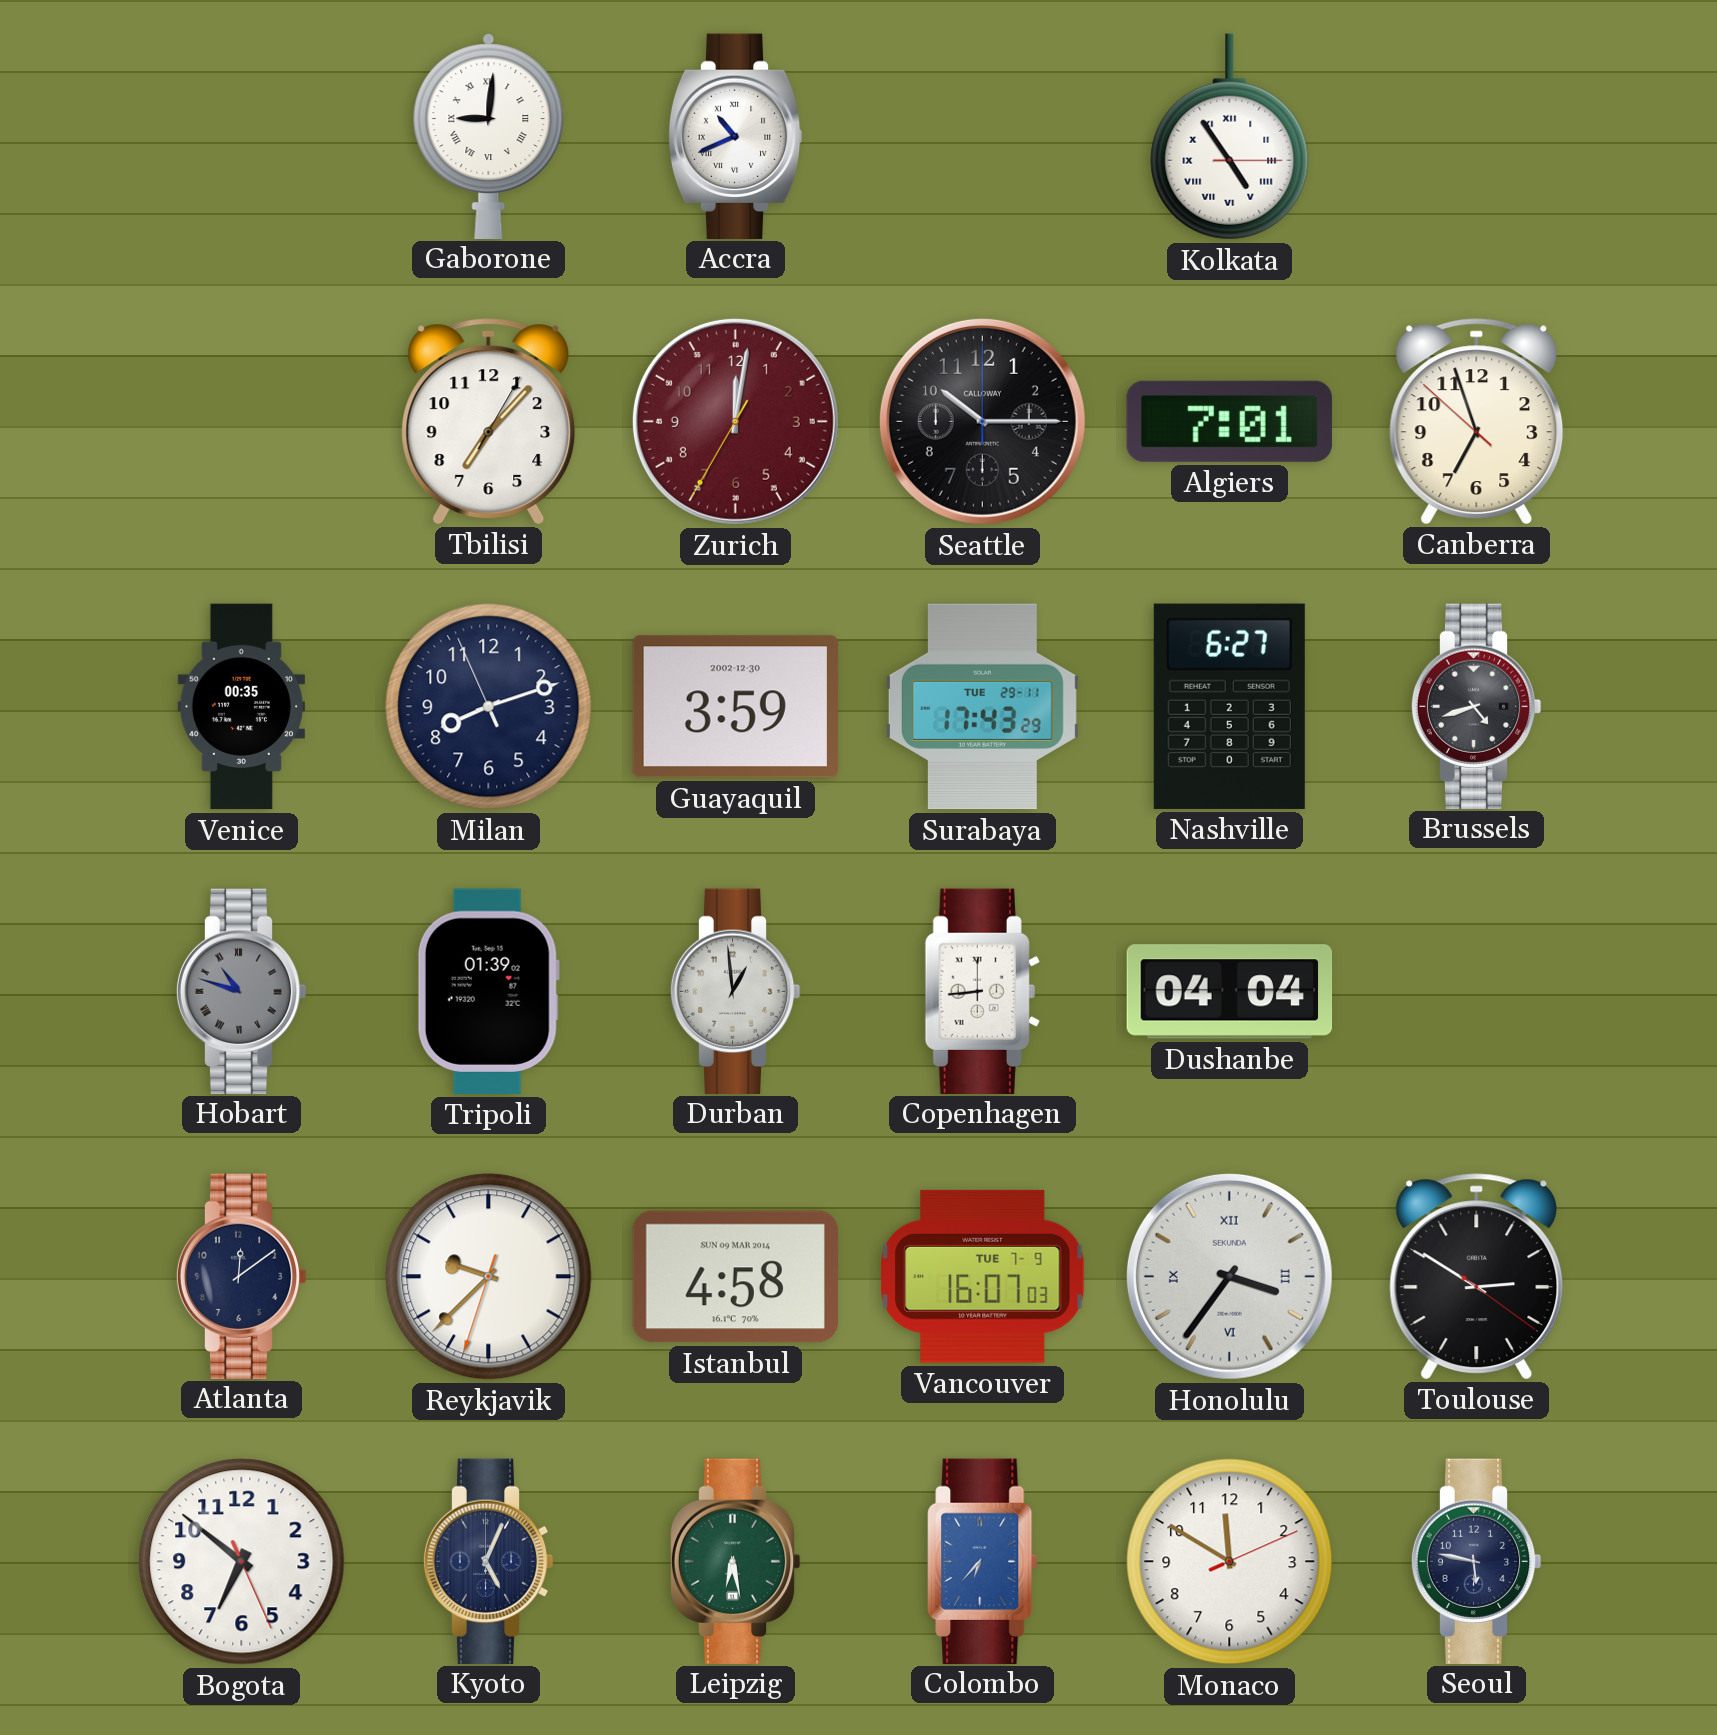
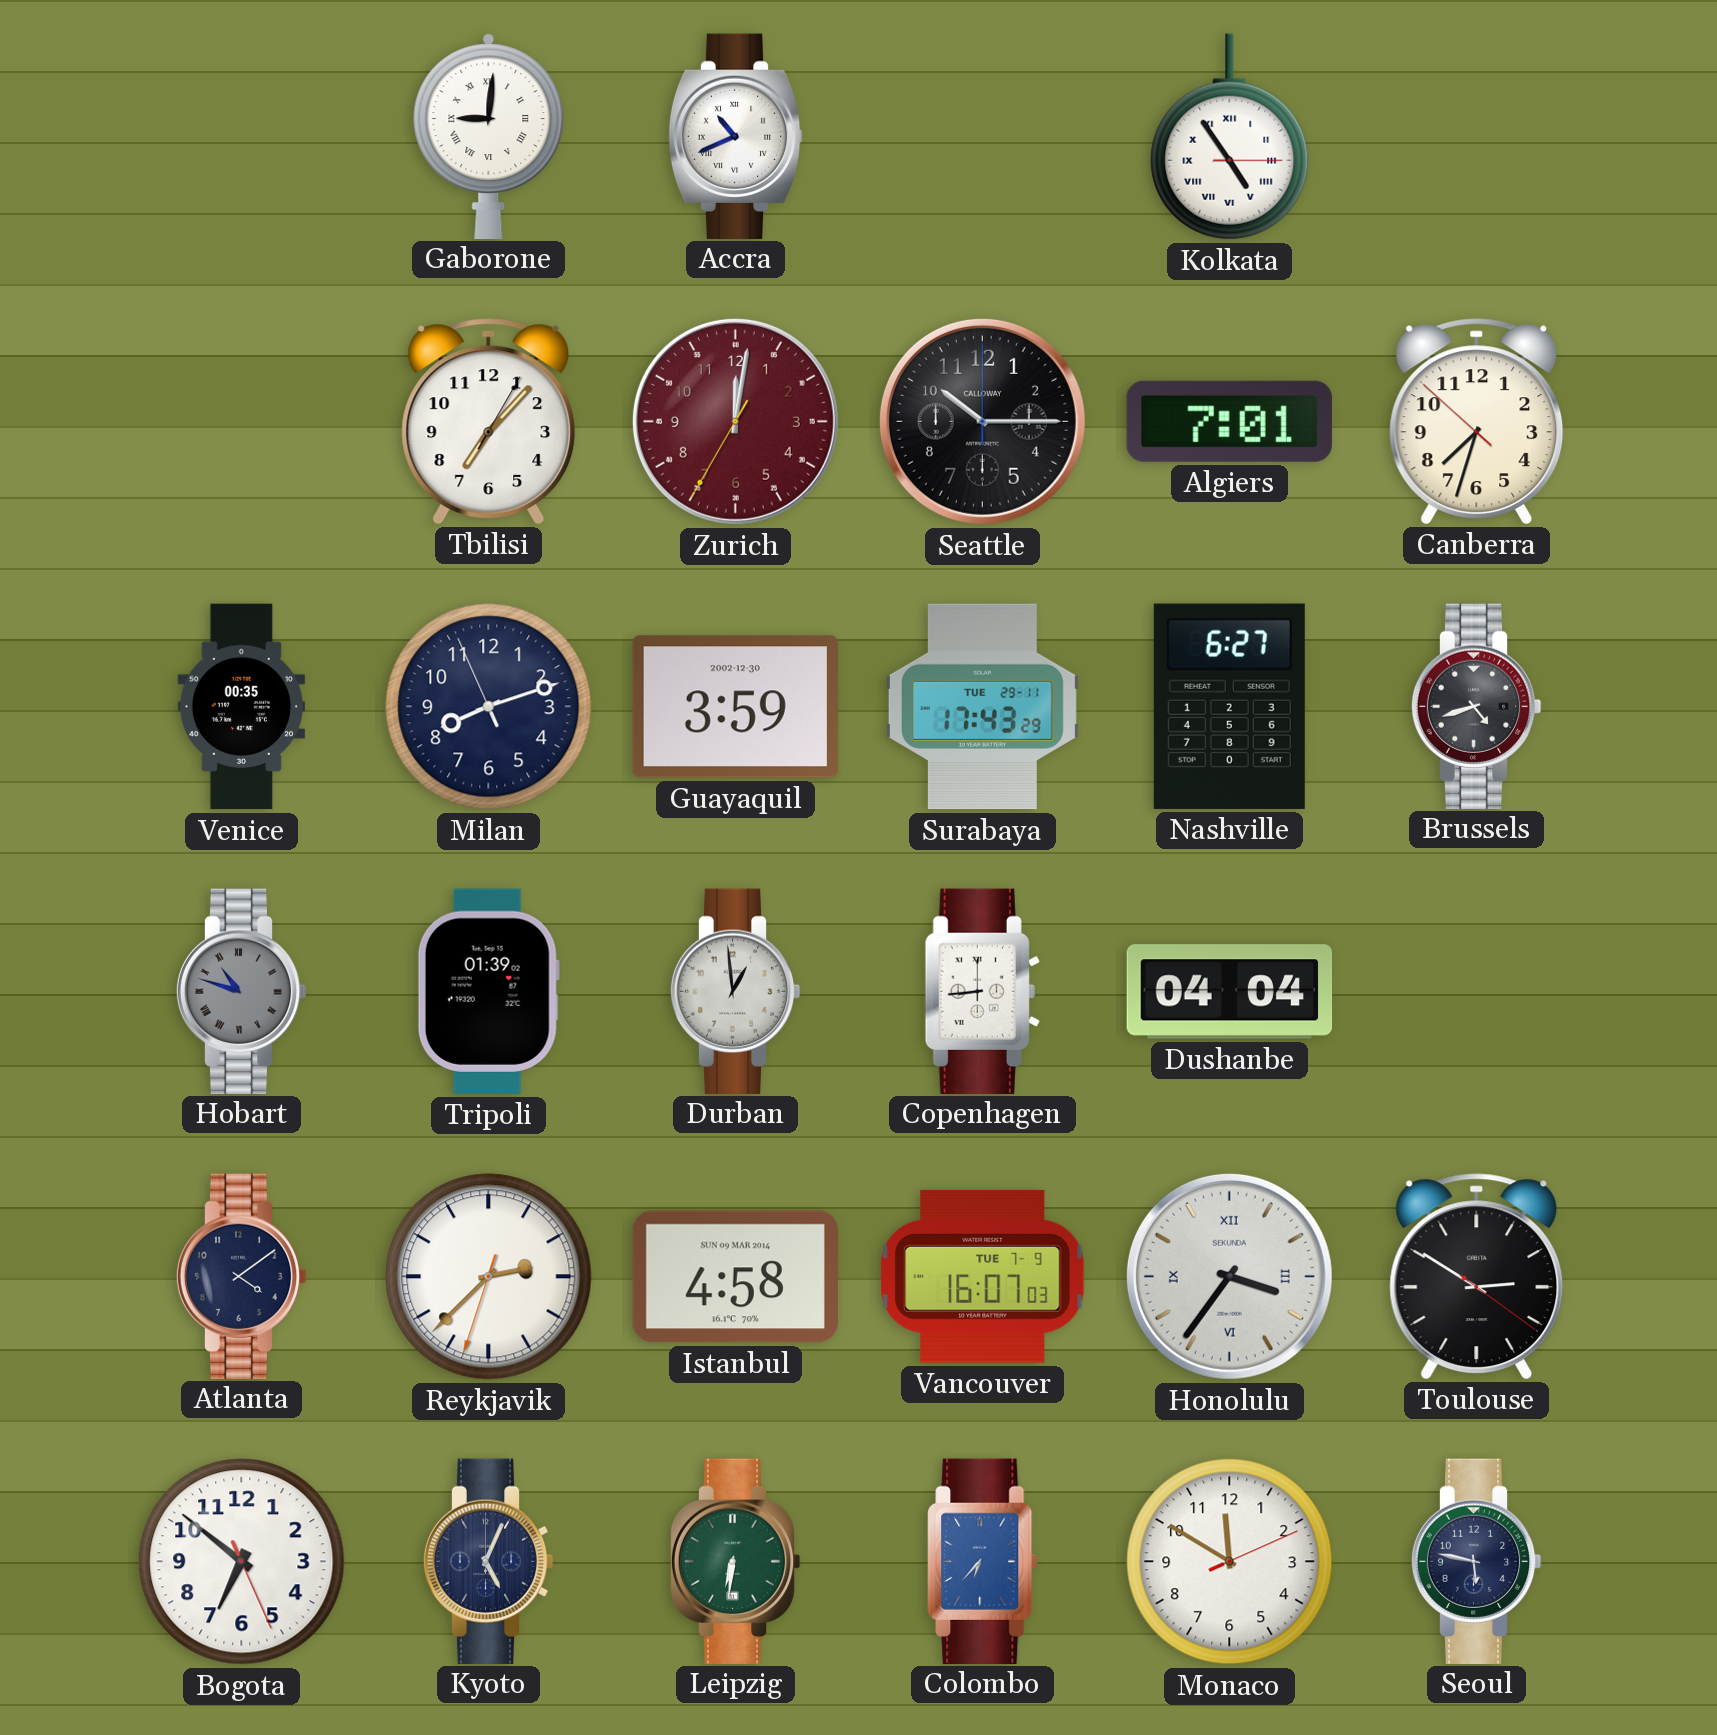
Canberra: 6:56 -> 7:32
Atlanta: 12:09 -> 4:09
Reykjavik: 9:37 -> 2:37
Leipzig: 6:28 -> 6:31
